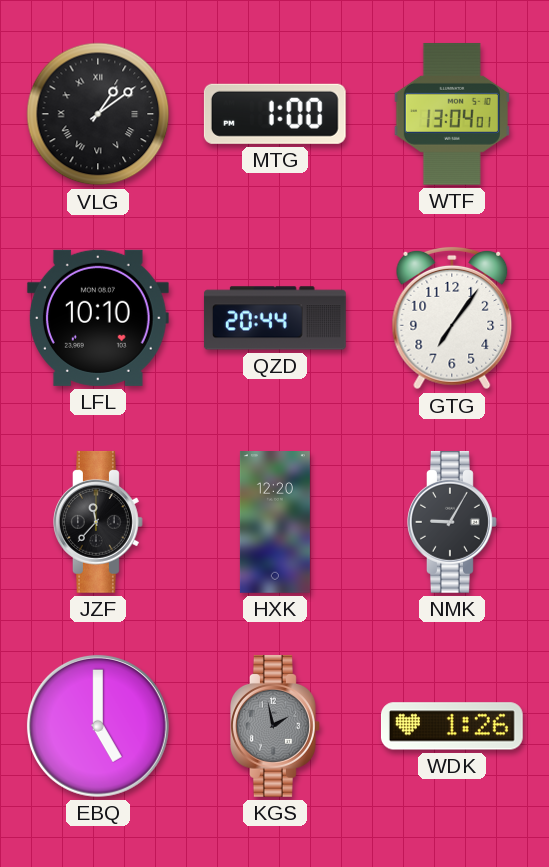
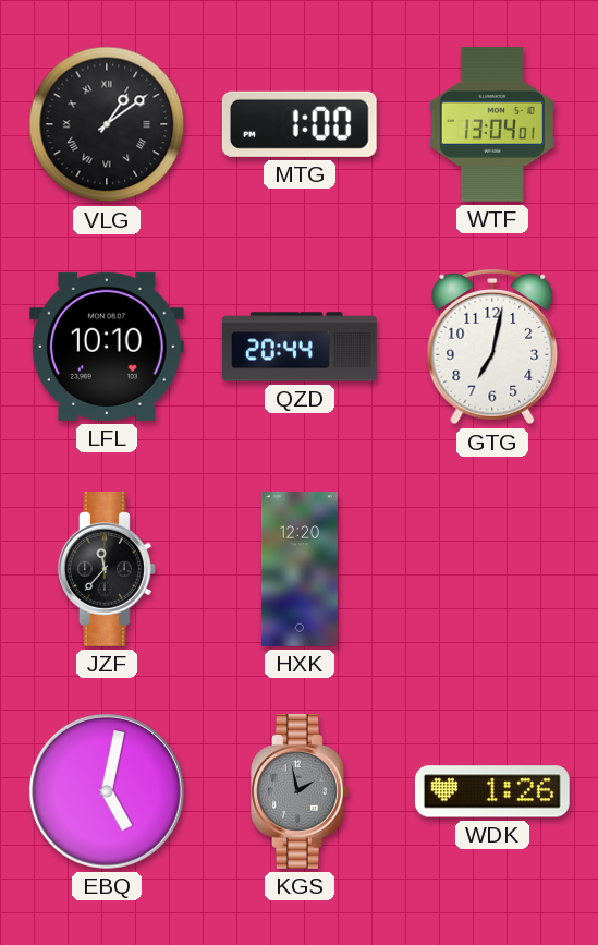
GTG: 7:06 -> 7:02
NMK: 9:05 -> none
EBQ: 5:00 -> 5:02
